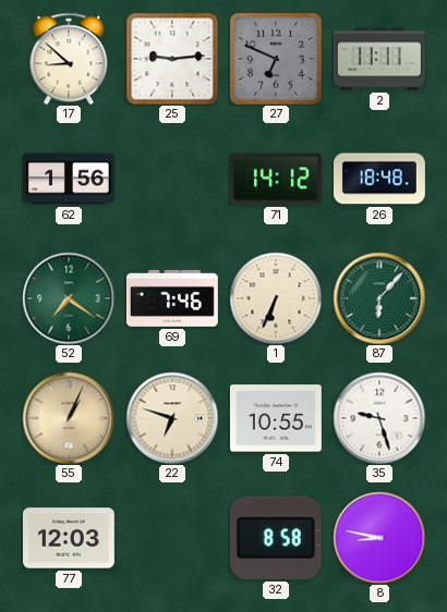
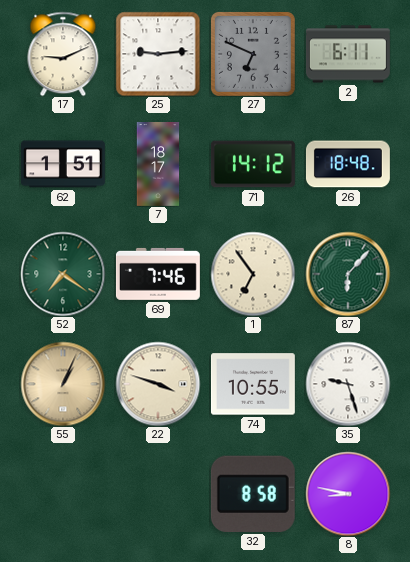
17: 8:52 -> 9:11
2: 11:11 -> 6:11
62: 1:56 -> 1:51
7: none -> 18:17
1: 6:34 -> 6:54
22: 6:48 -> 3:48
77: 12:03 -> none
